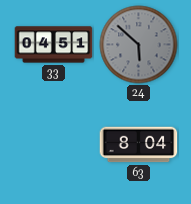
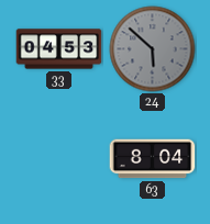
33: 04:51 -> 04:53
